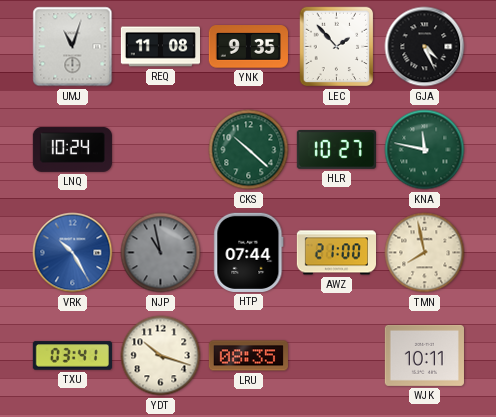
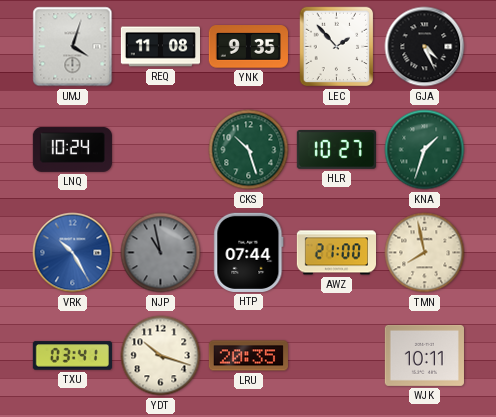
UMJ: 11:03 -> 4:03
CKS: 10:22 -> 10:27
KNA: 11:47 -> 1:33
LRU: 08:35 -> 20:35
